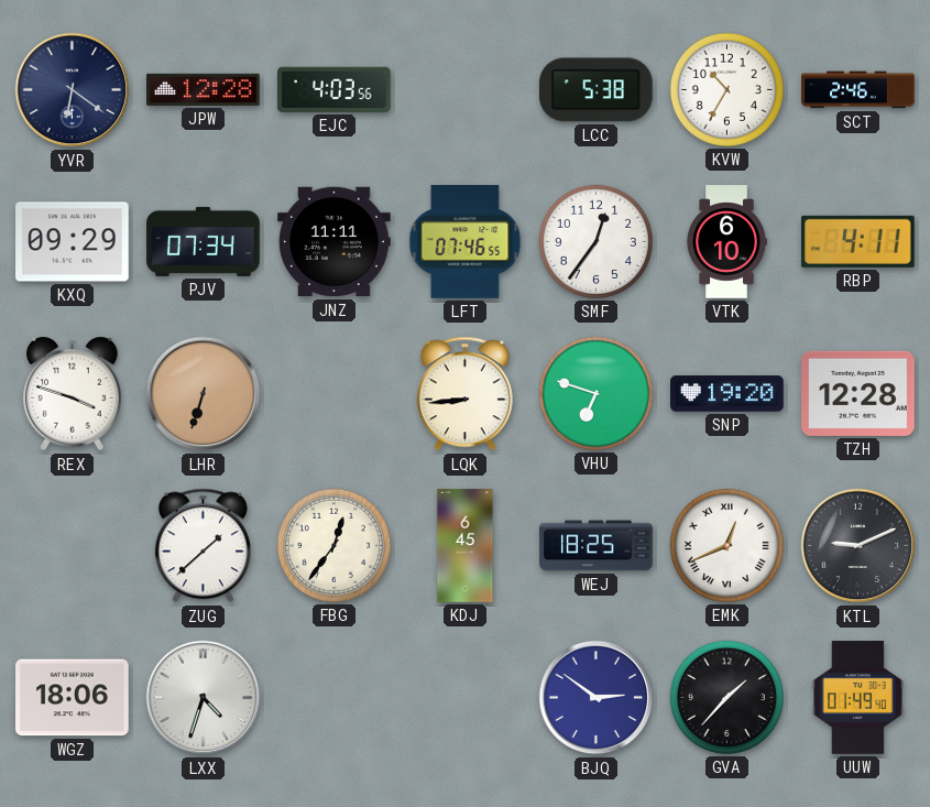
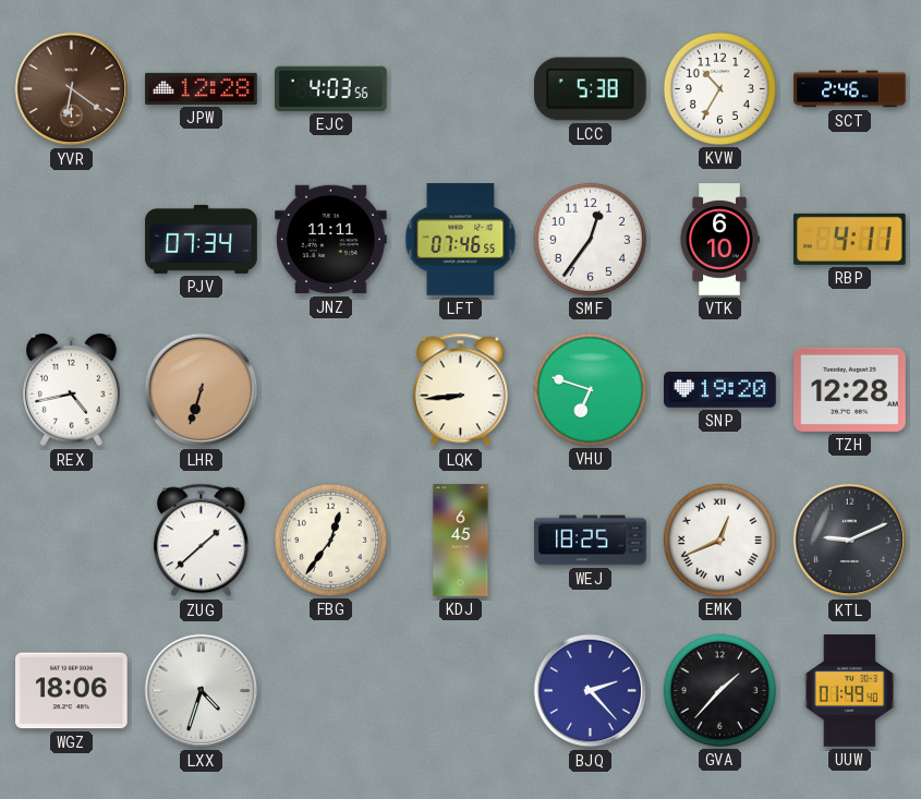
YVR dial: navy -> brown
KXQ: 09:29 -> none
REX: 3:48 -> 4:43
BJQ: 2:51 -> 2:23
